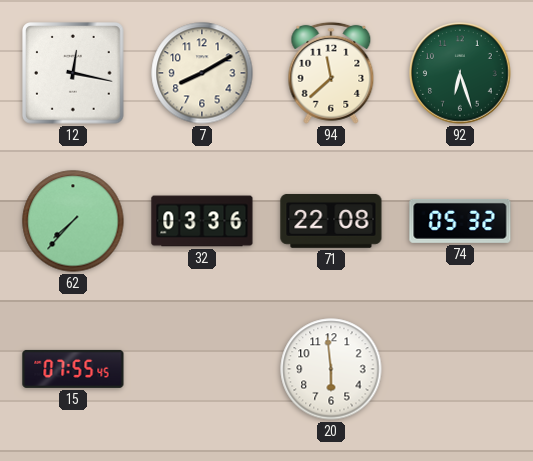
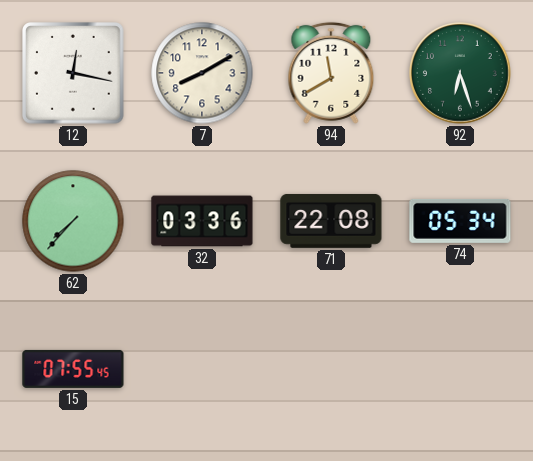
94: 11:38 -> 11:40
74: 05:32 -> 05:34
20: 5:59 -> none
